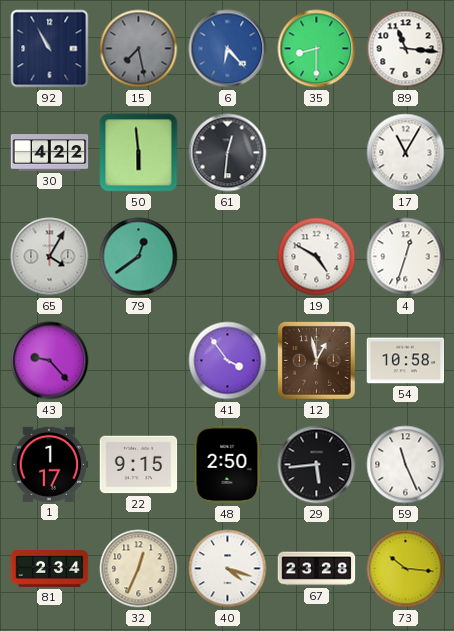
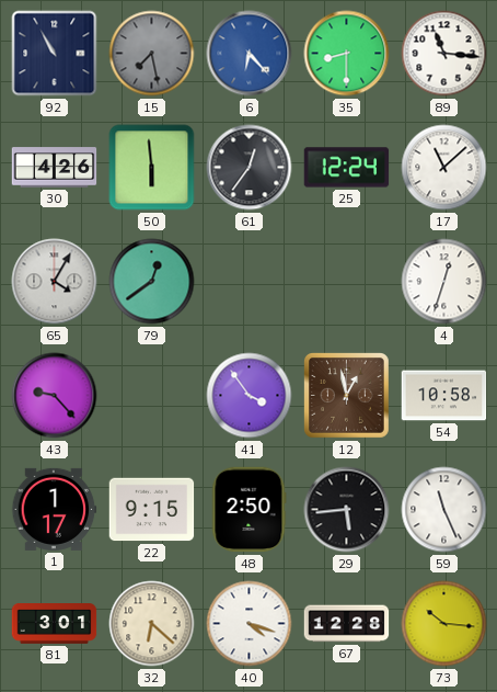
30: 4:22 -> 4:26
61: 12:31 -> 12:36
25: none -> 12:24
17: 11:05 -> 11:08
19: 4:50 -> none
81: 2:34 -> 3:01
32: 12:34 -> 6:22
67: 23:28 -> 12:28
